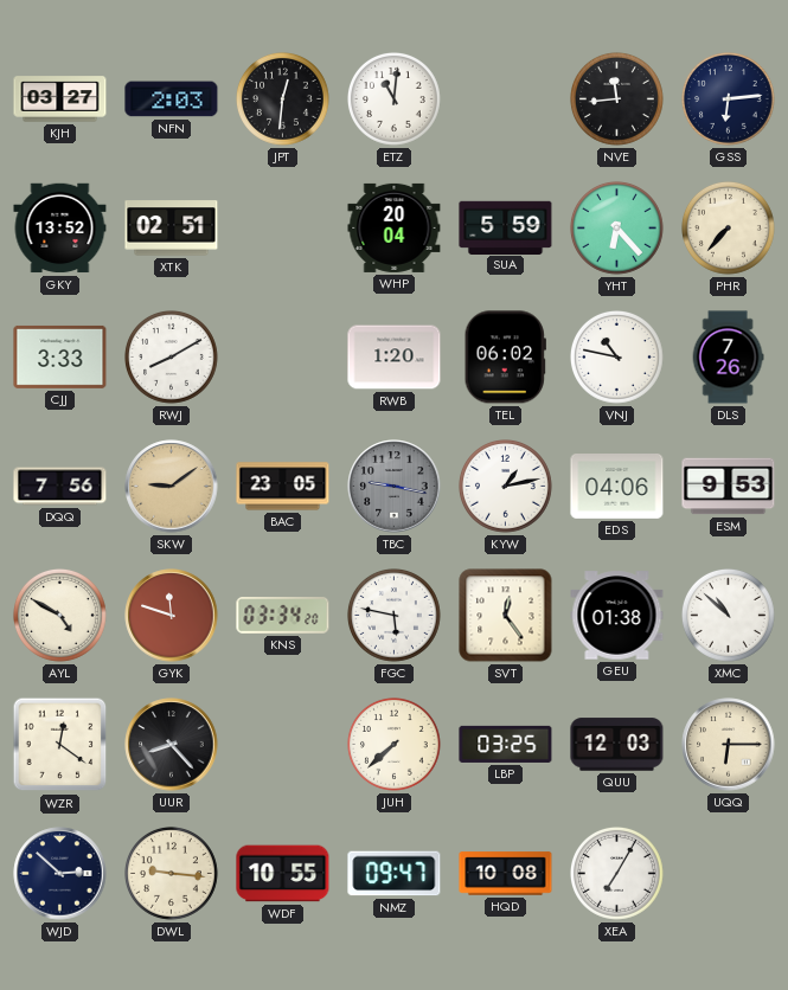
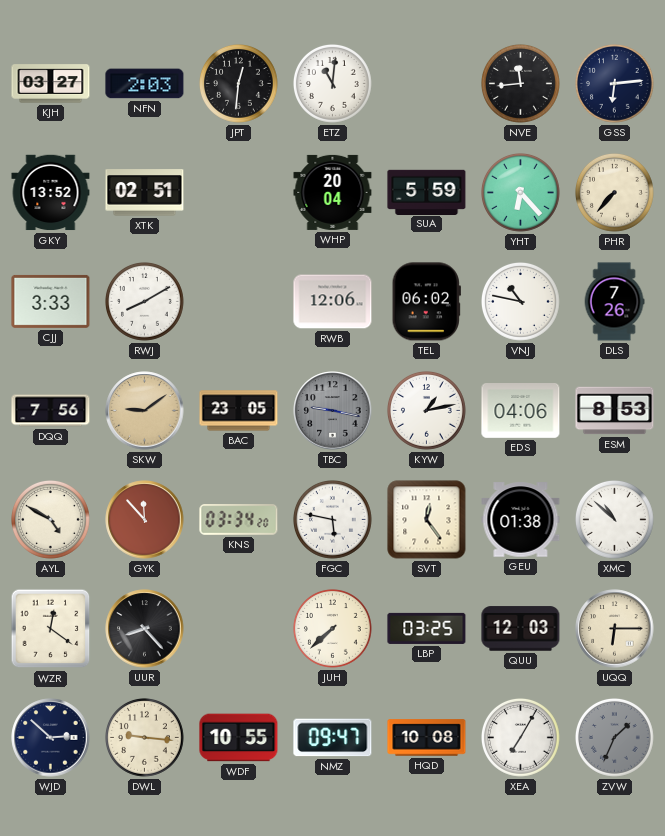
RWB: 1:20 -> 12:06
ESM: 9:53 -> 8:53
GYK: 11:48 -> 11:53
ZVW: none -> 1:34
